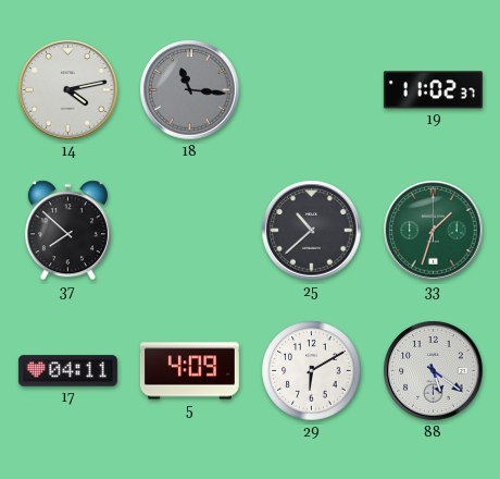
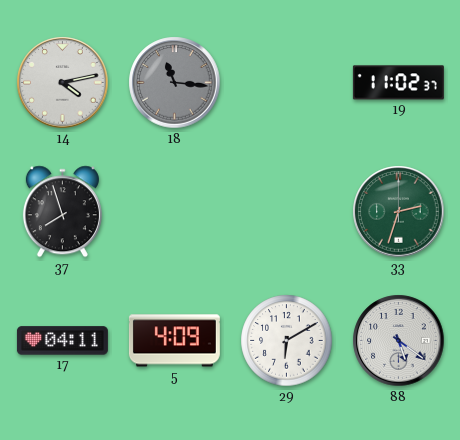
37: 7:52 -> 7:57
25: 10:38 -> none
33: 1:33 -> 2:33
